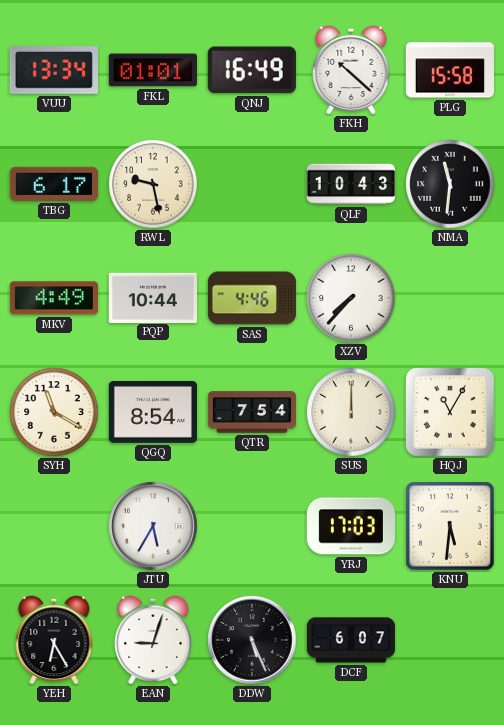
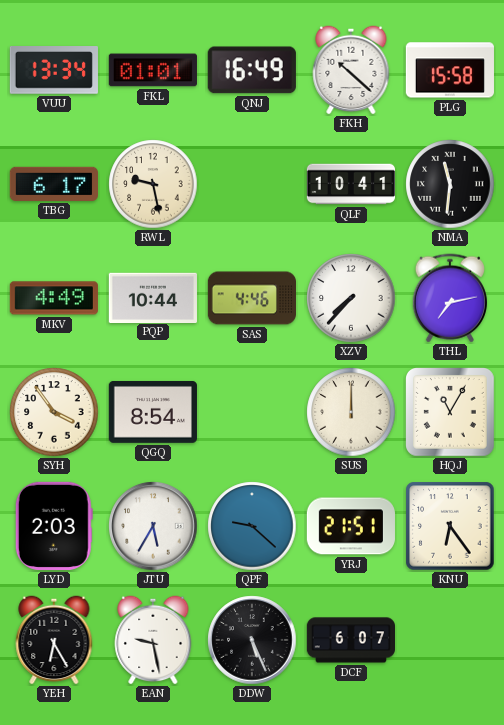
QLF: 10:43 -> 10:41
THL: none -> 7:13
SYH: 11:20 -> 3:54
QTR: 7:54 -> none
LYD: none -> 2:03
QPF: none -> 9:22
YRJ: 17:03 -> 21:51
KNU: 5:31 -> 6:24
EAN: 9:03 -> 9:28
